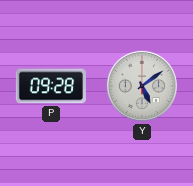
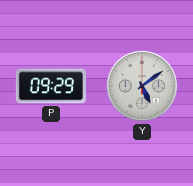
P: 09:28 -> 09:29
